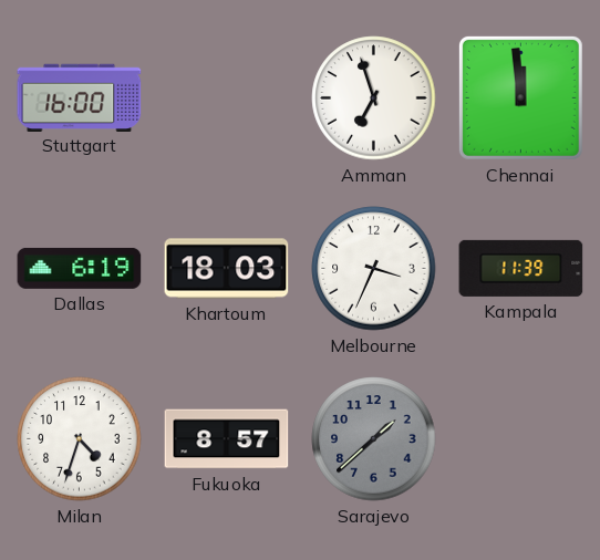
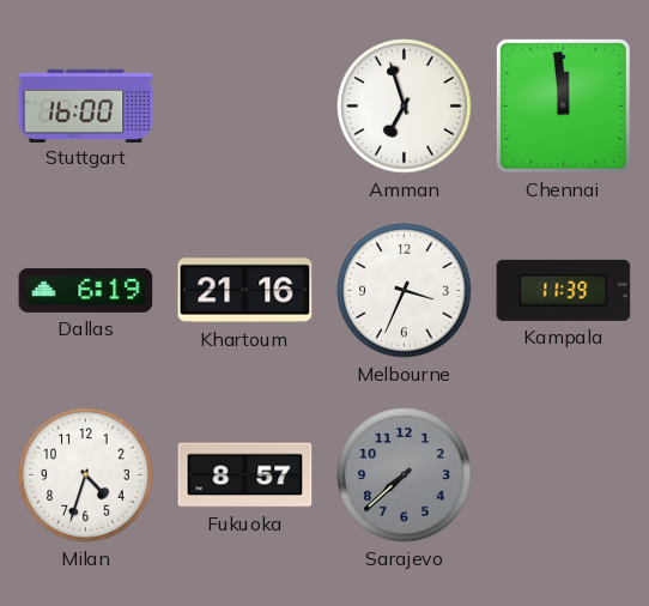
Khartoum: 18:03 -> 21:16
Sarajevo: 1:38 -> 7:38
